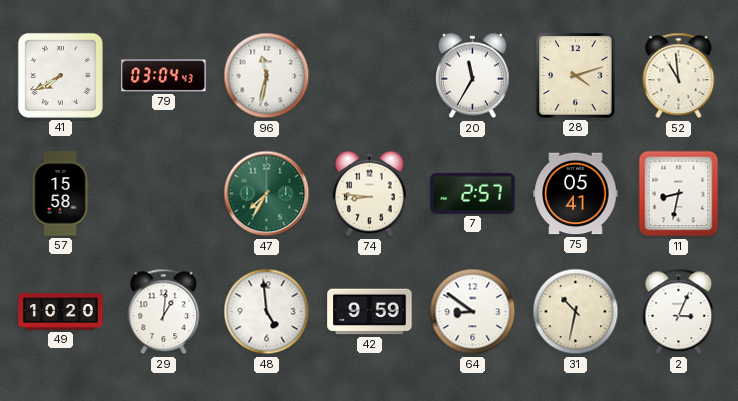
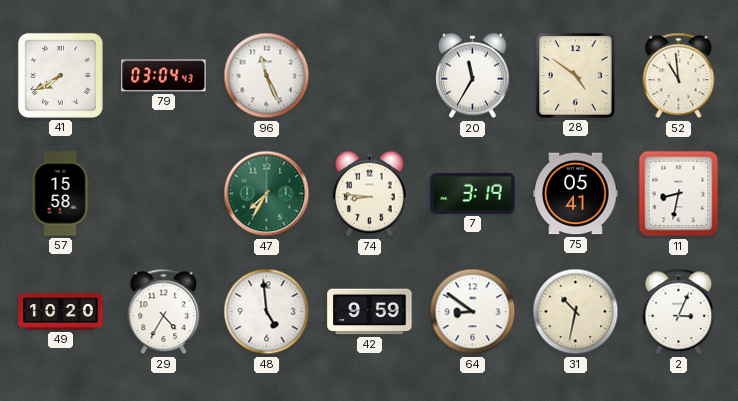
96: 11:32 -> 11:26
28: 4:12 -> 4:51
7: 2:57 -> 3:19
29: 1:01 -> 4:35
